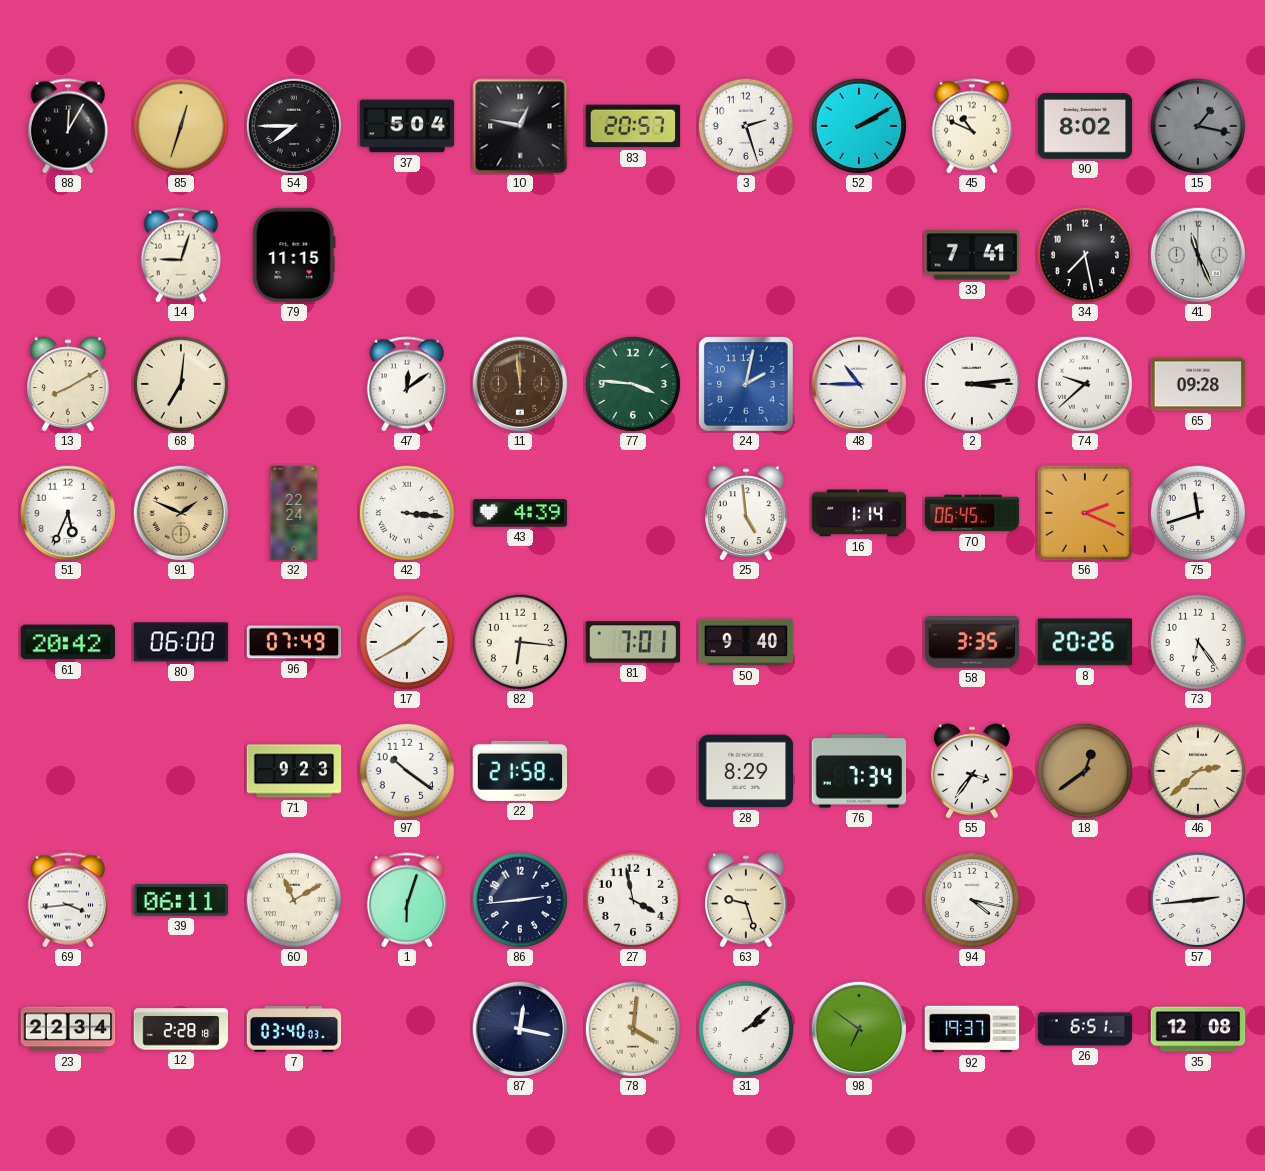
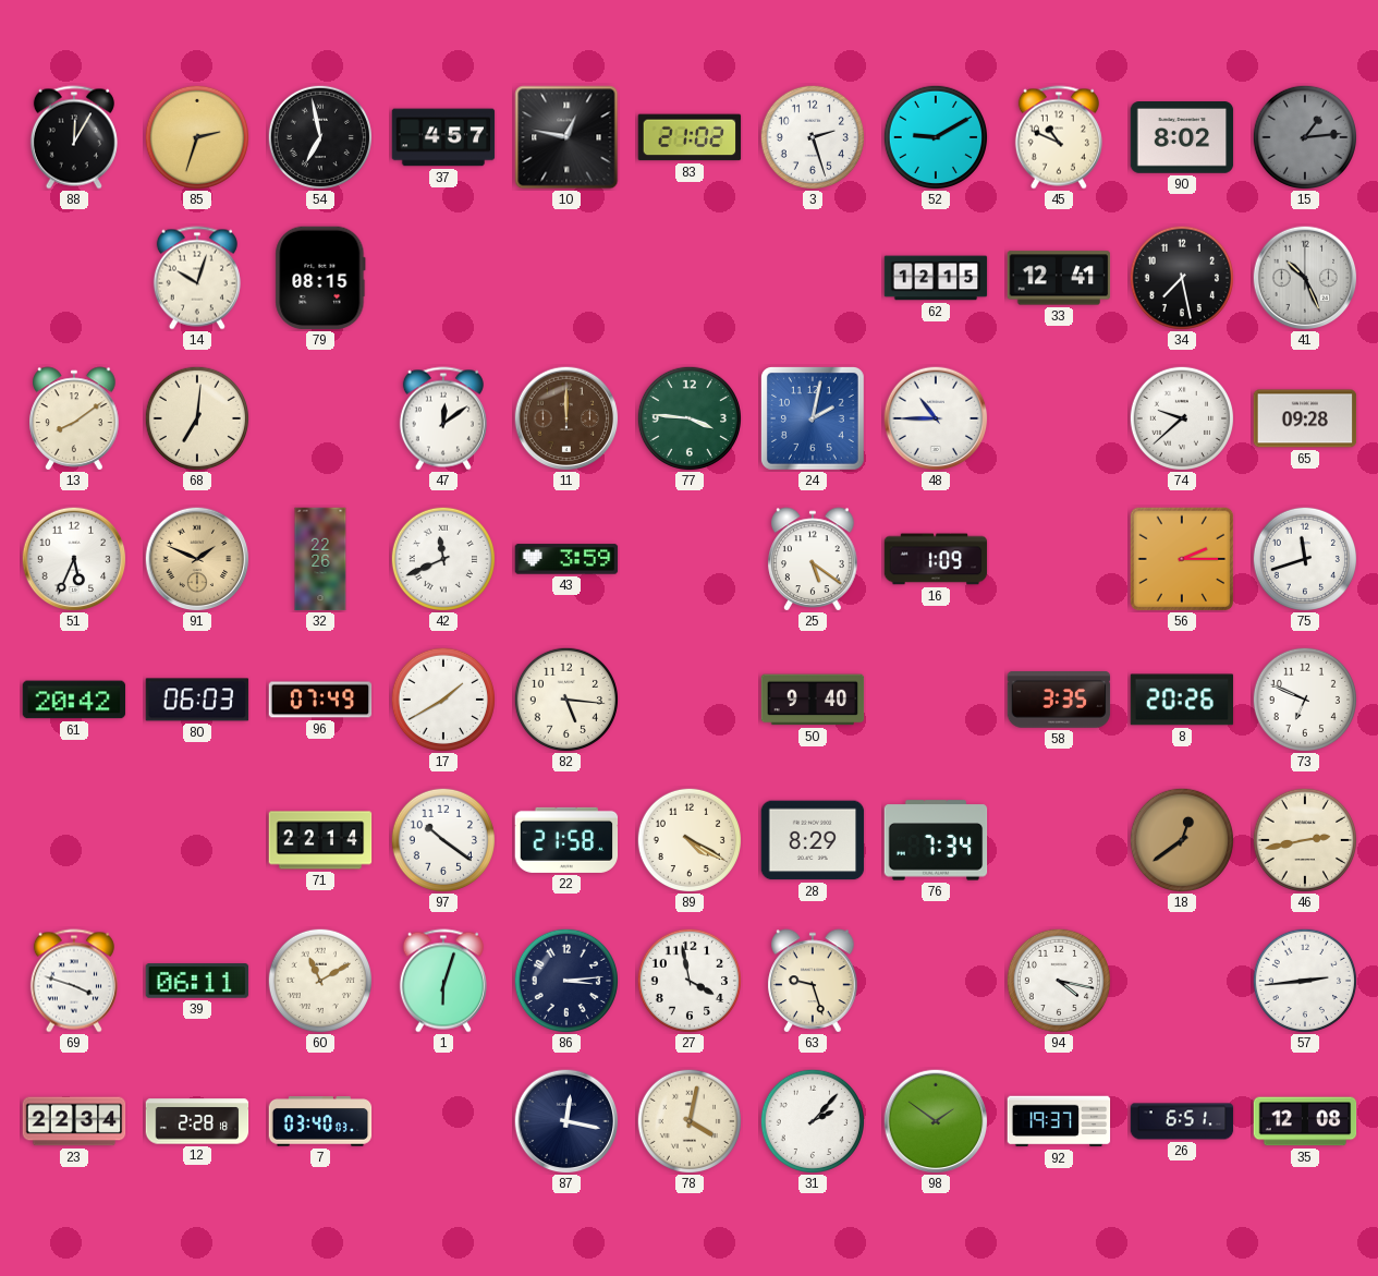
85: 12:33 -> 2:33
54: 7:45 -> 6:58
37: 5:04 -> 4:57
83: 20:57 -> 21:02
52: 2:10 -> 9:10
15: 1:17 -> 1:14
14: 9:03 -> 10:03
79: 11:15 -> 08:15
62: none -> 12:15
33: 7:41 -> 12:41
41: 11:26 -> 10:26
13: 8:10 -> 8:09
11: 11:59 -> 12:00
2: 3:14 -> none
32: 22:24 -> 22:26
42: 3:16 -> 11:41
43: 4:39 -> 3:59
25: 4:59 -> 5:21
16: 1:14 -> 1:09
70: 06:45 -> none
56: 2:19 -> 2:15
80: 06:00 -> 06:03
82: 6:16 -> 5:16
81: 7:01 -> none
73: 6:24 -> 6:49
71: 9:23 -> 22:14
89: none -> 4:20
55: 3:36 -> none
46: 2:38 -> 2:43
69: 3:44 -> 3:48
86: 2:44 -> 3:14
78: 4:01 -> 4:02
31: 2:08 -> 2:07
98: 6:51 -> 1:51
